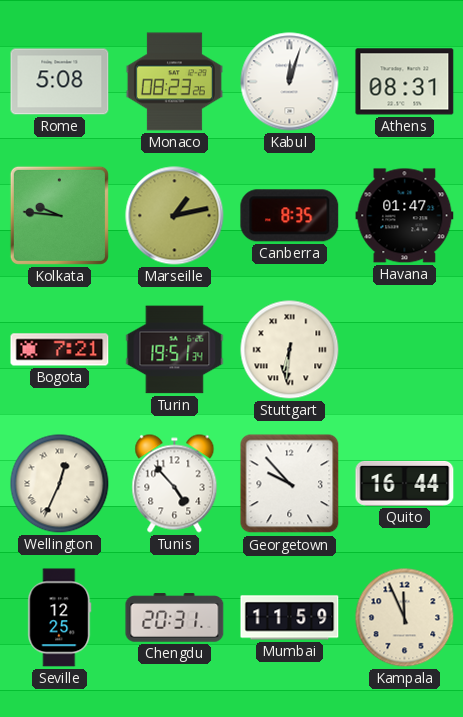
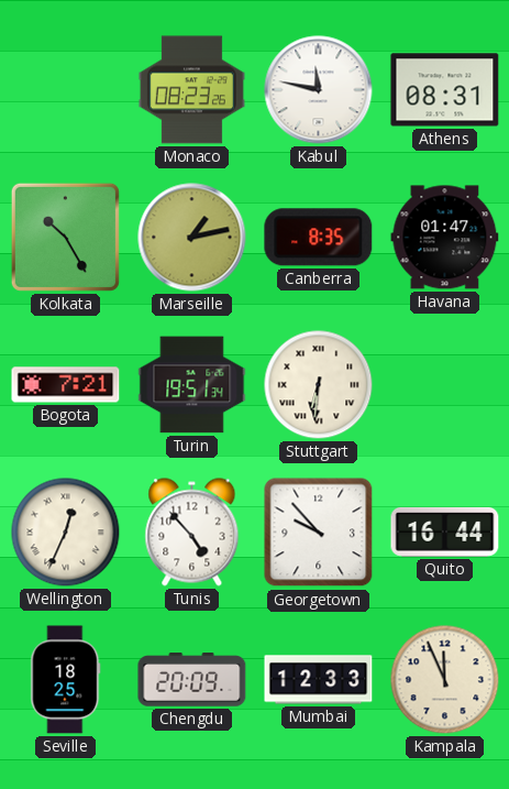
Rome: 5:08 -> none
Kabul: 12:03 -> 11:47
Kolkata: 9:46 -> 10:25
Seville: 12:25 -> 18:25
Chengdu: 20:31 -> 20:09
Mumbai: 11:59 -> 12:33
